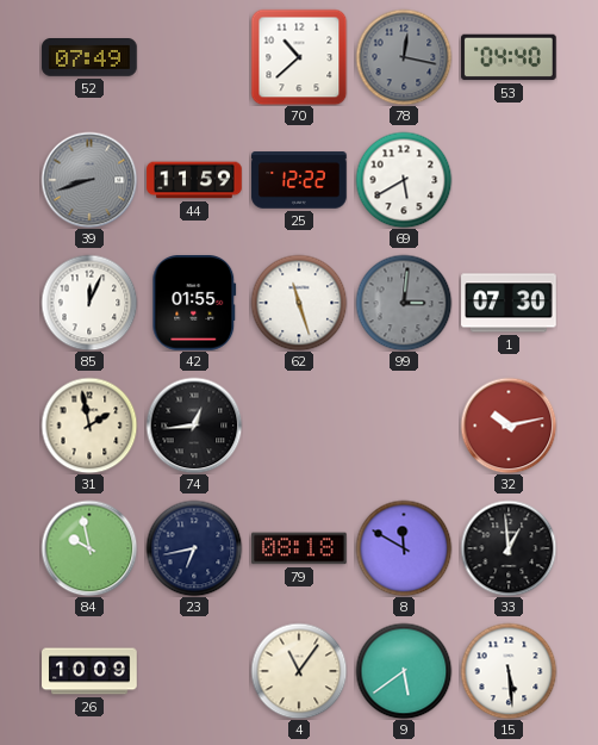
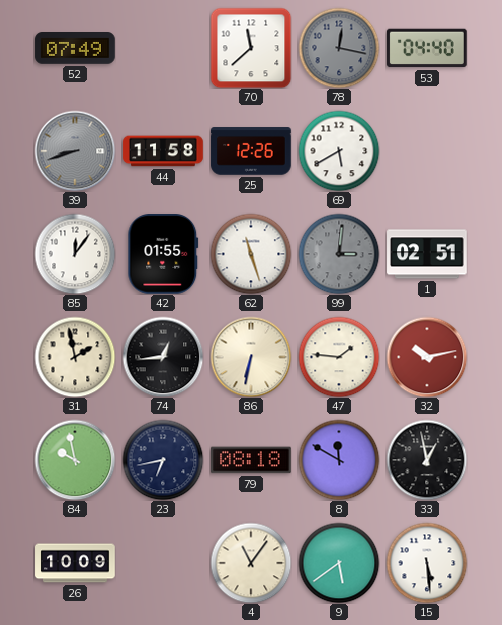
70: 10:38 -> 11:38
44: 11:59 -> 11:58
25: 12:22 -> 12:26
85: 12:04 -> 12:06
1: 07:30 -> 02:51
86: none -> 6:32
47: none -> 1:46
33: 12:59 -> 12:58
